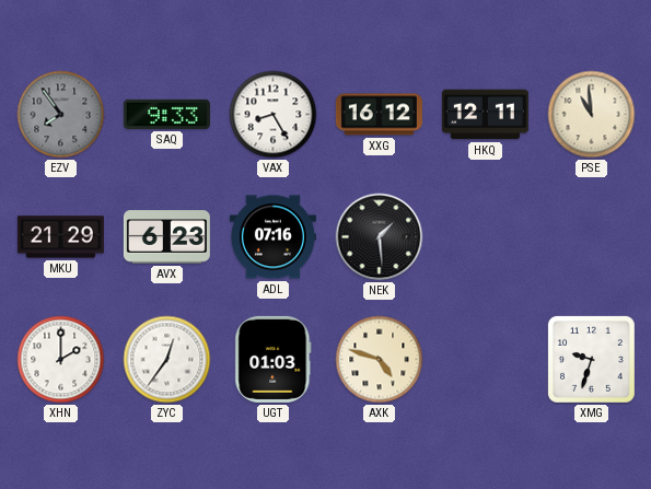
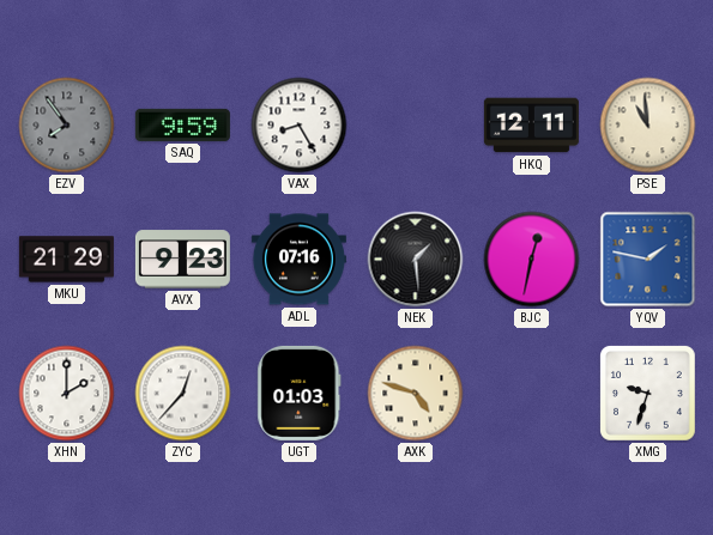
SAQ: 9:33 -> 9:59
XXG: 16:12 -> none
AVX: 6:23 -> 9:23
BJC: none -> 12:32
YQV: none -> 1:47
ZYC: 12:36 -> 12:37
